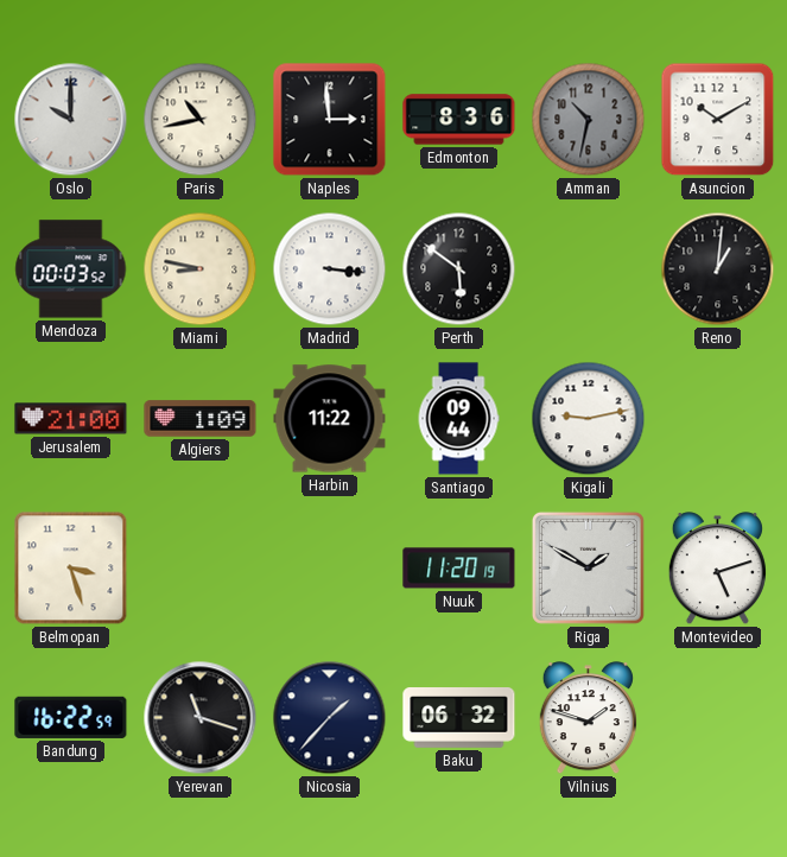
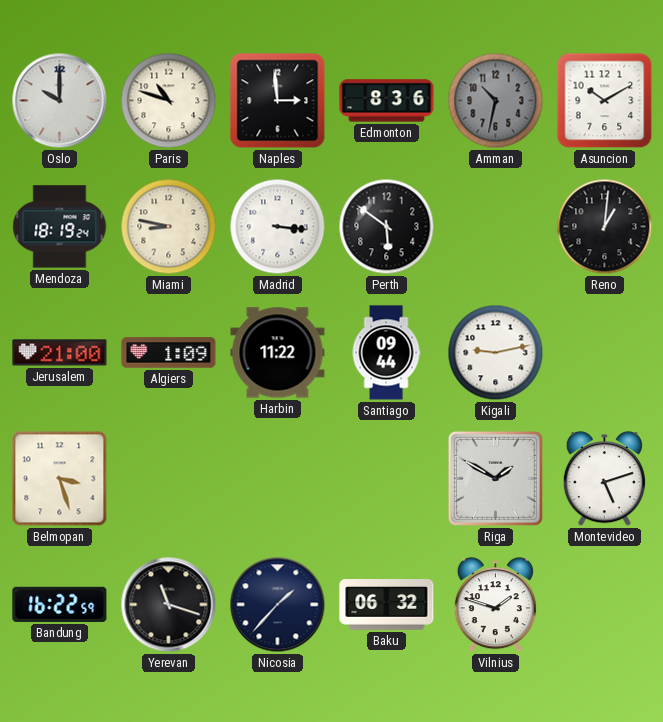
Paris: 10:43 -> 10:48
Mendoza: 00:03 -> 18:19
Nuuk: 11:20 -> none
